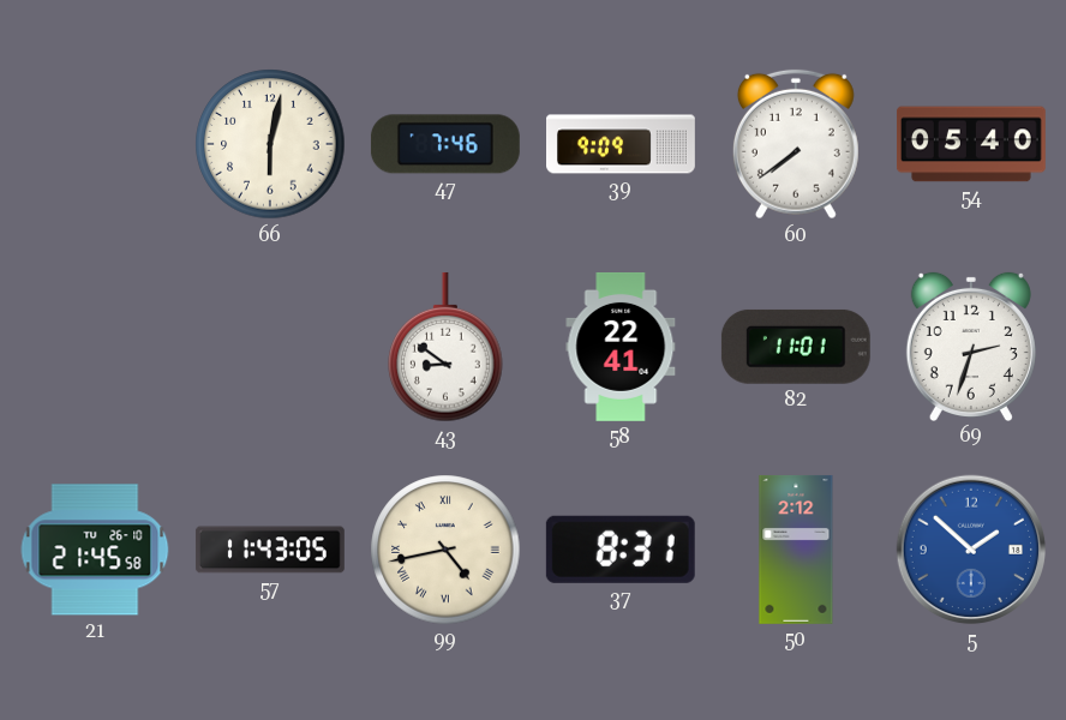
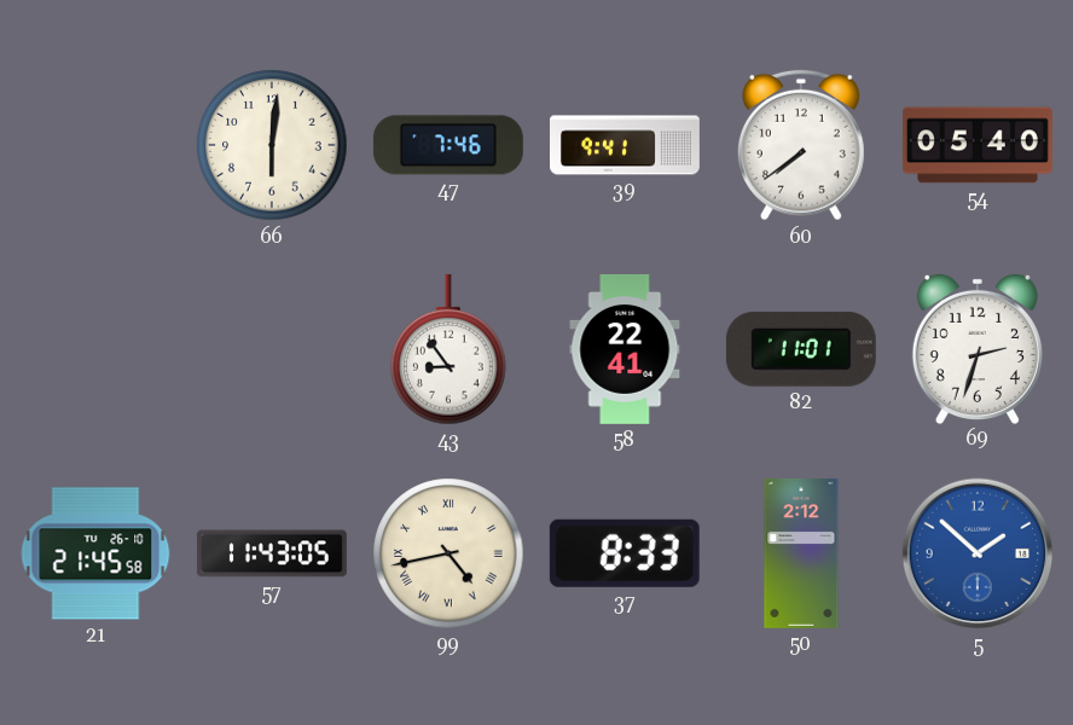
66: 6:02 -> 6:01
39: 9:09 -> 9:41
43: 8:51 -> 8:54
37: 8:31 -> 8:33
